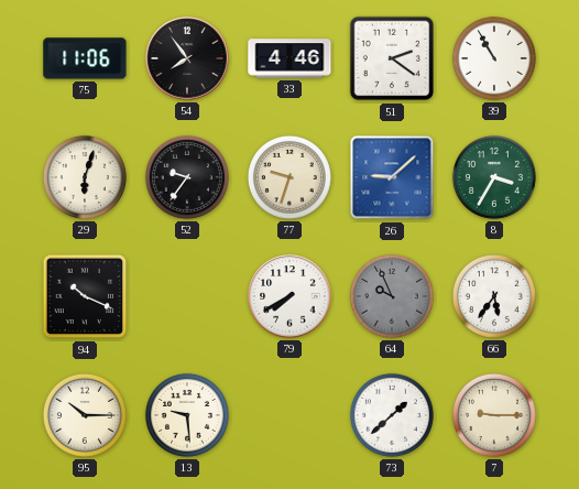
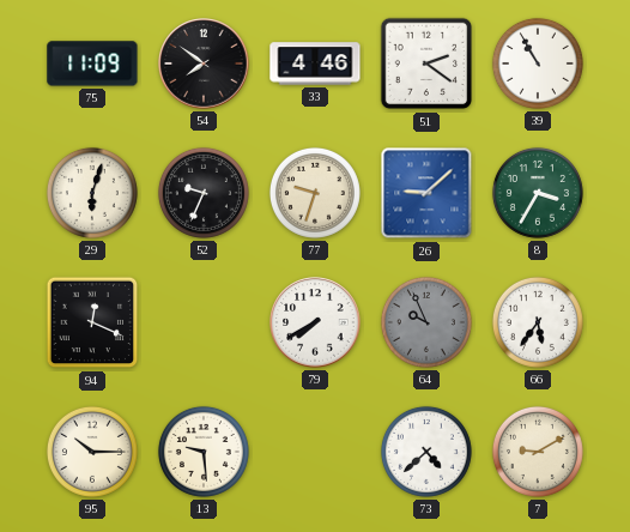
75: 11:06 -> 11:09
54: 7:54 -> 7:51
52: 9:36 -> 9:34
94: 10:19 -> 12:19
73: 1:38 -> 4:38
7: 9:15 -> 9:10
